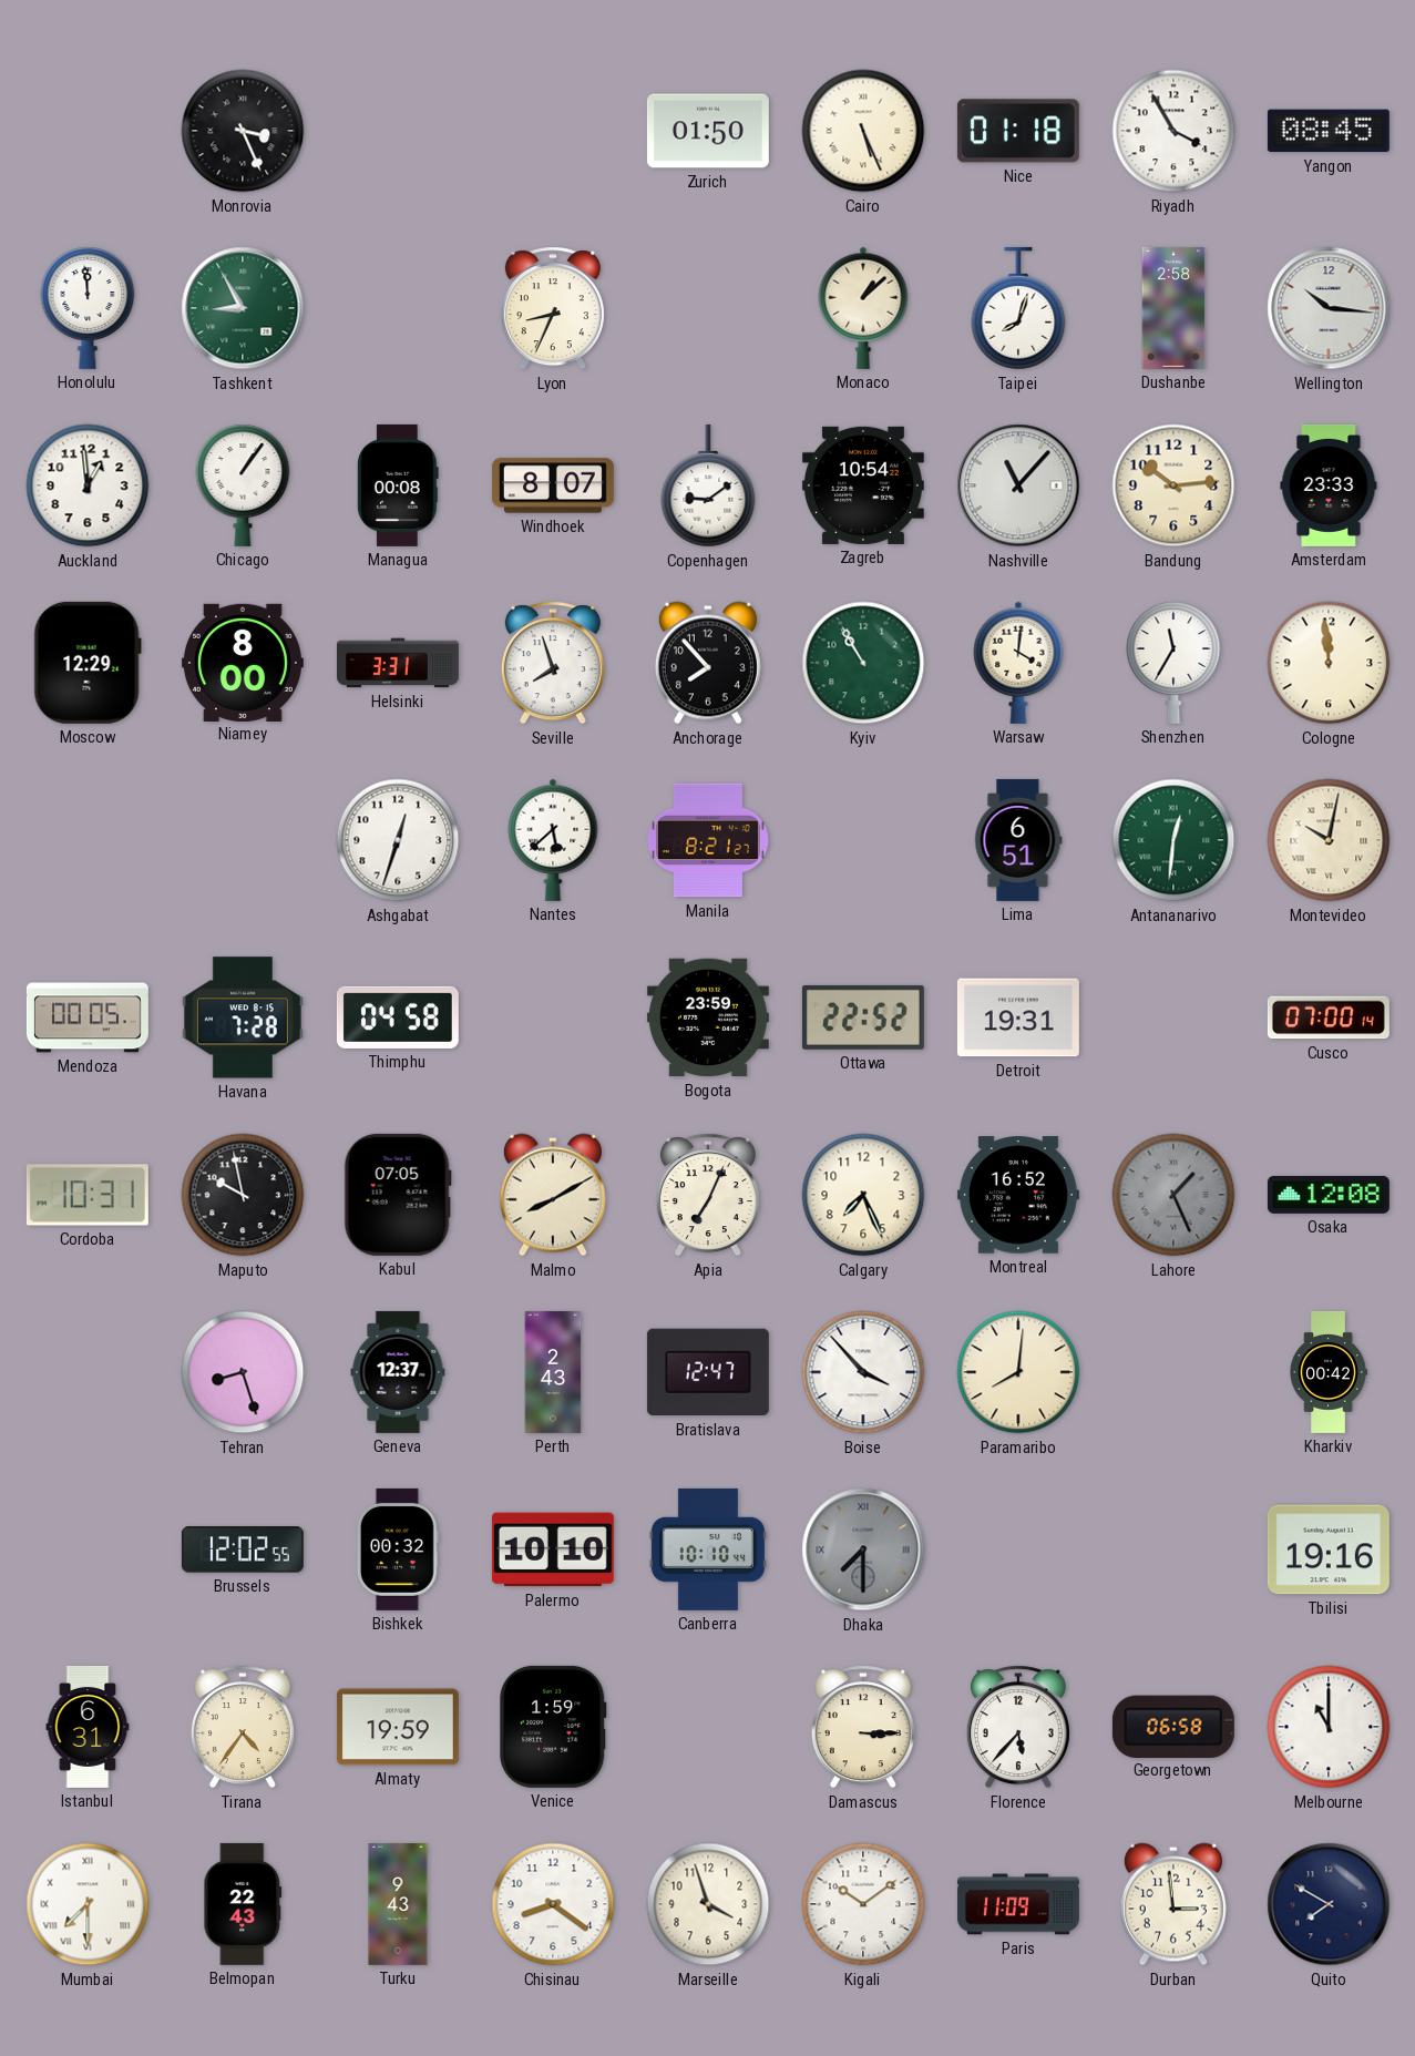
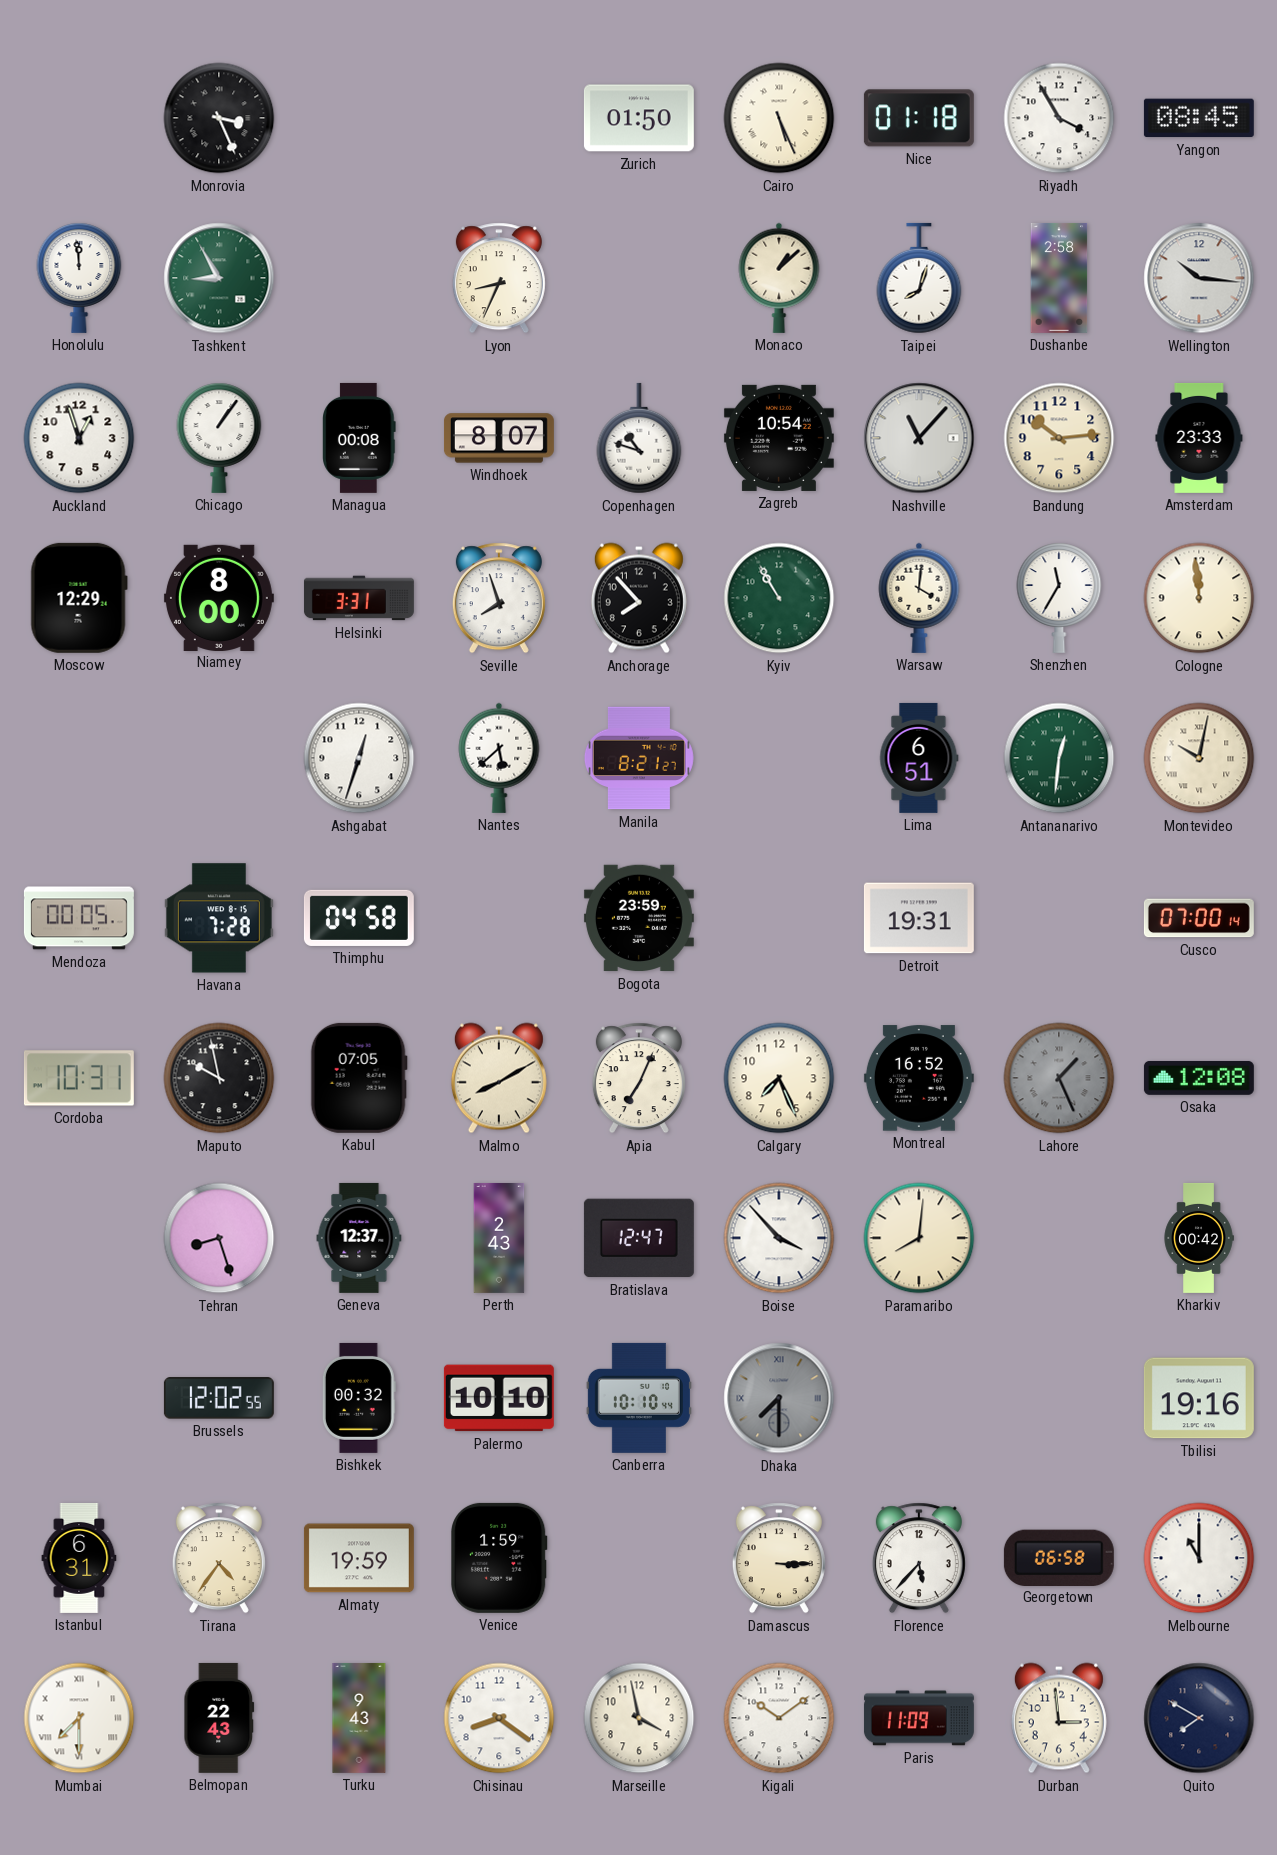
Auckland: 12:59 -> 12:57
Copenhagen: 9:09 -> 10:48
Ottawa: 22:52 -> none
Marseille: 3:57 -> 3:58
